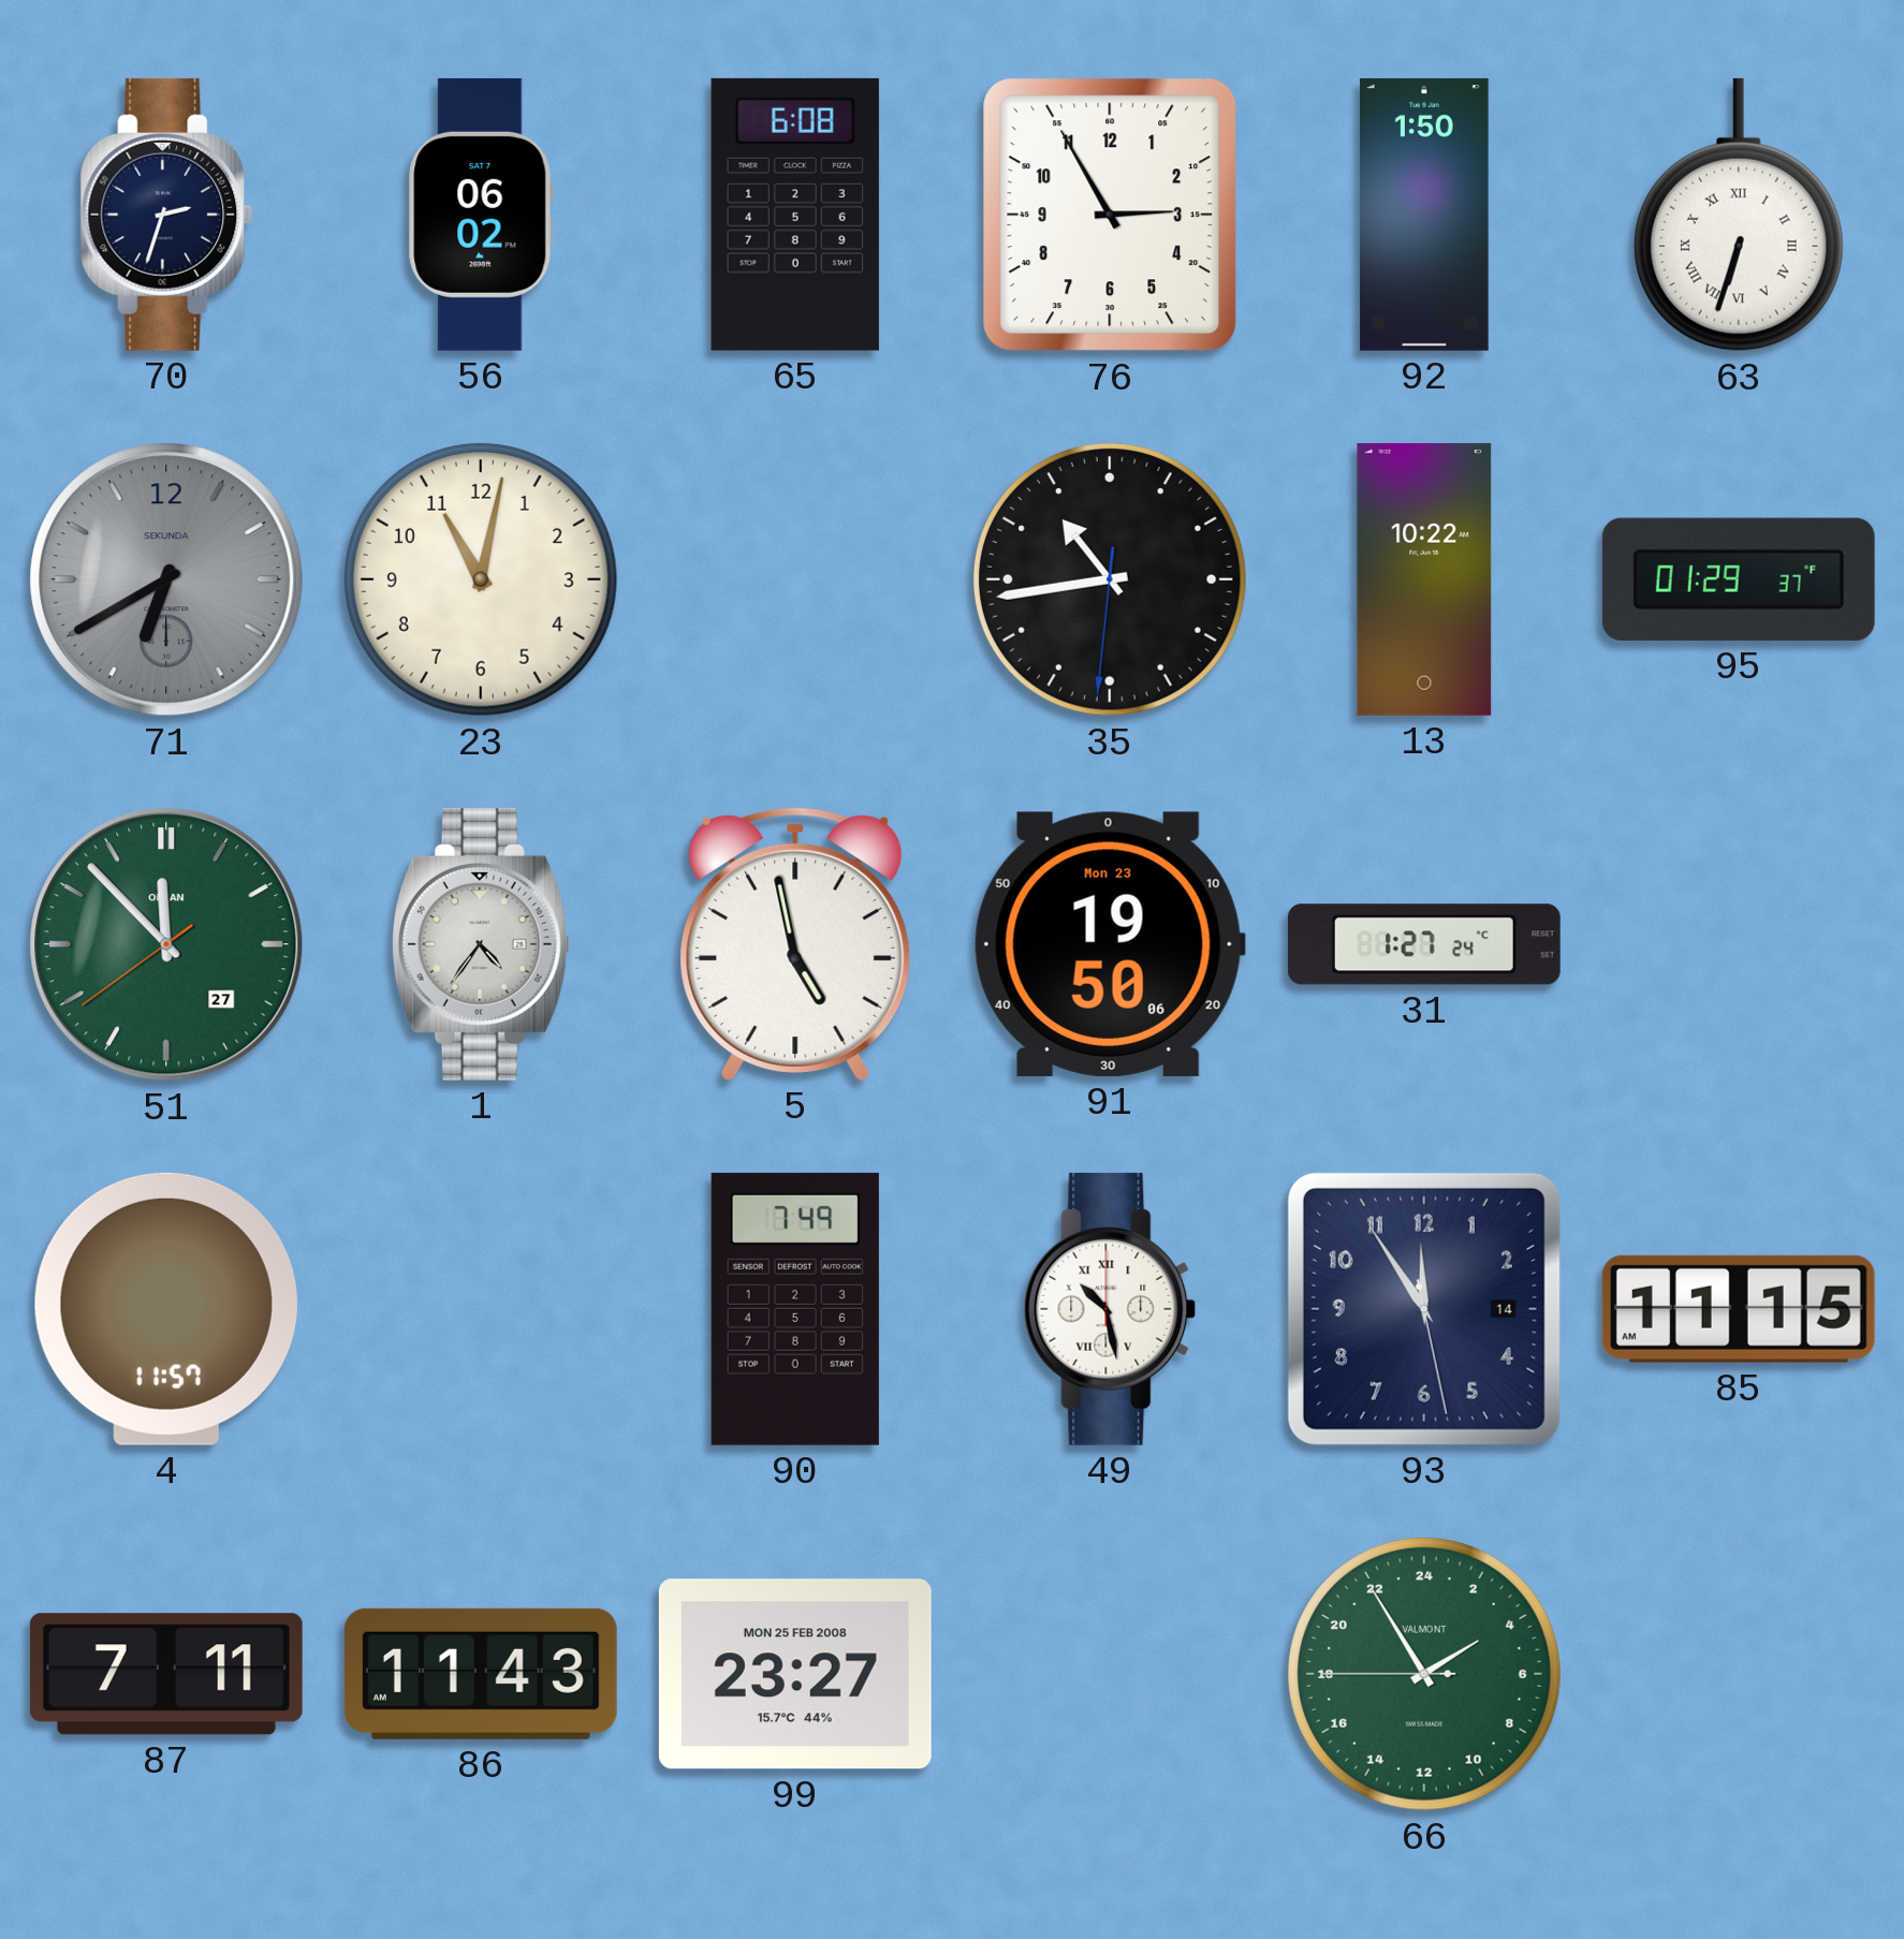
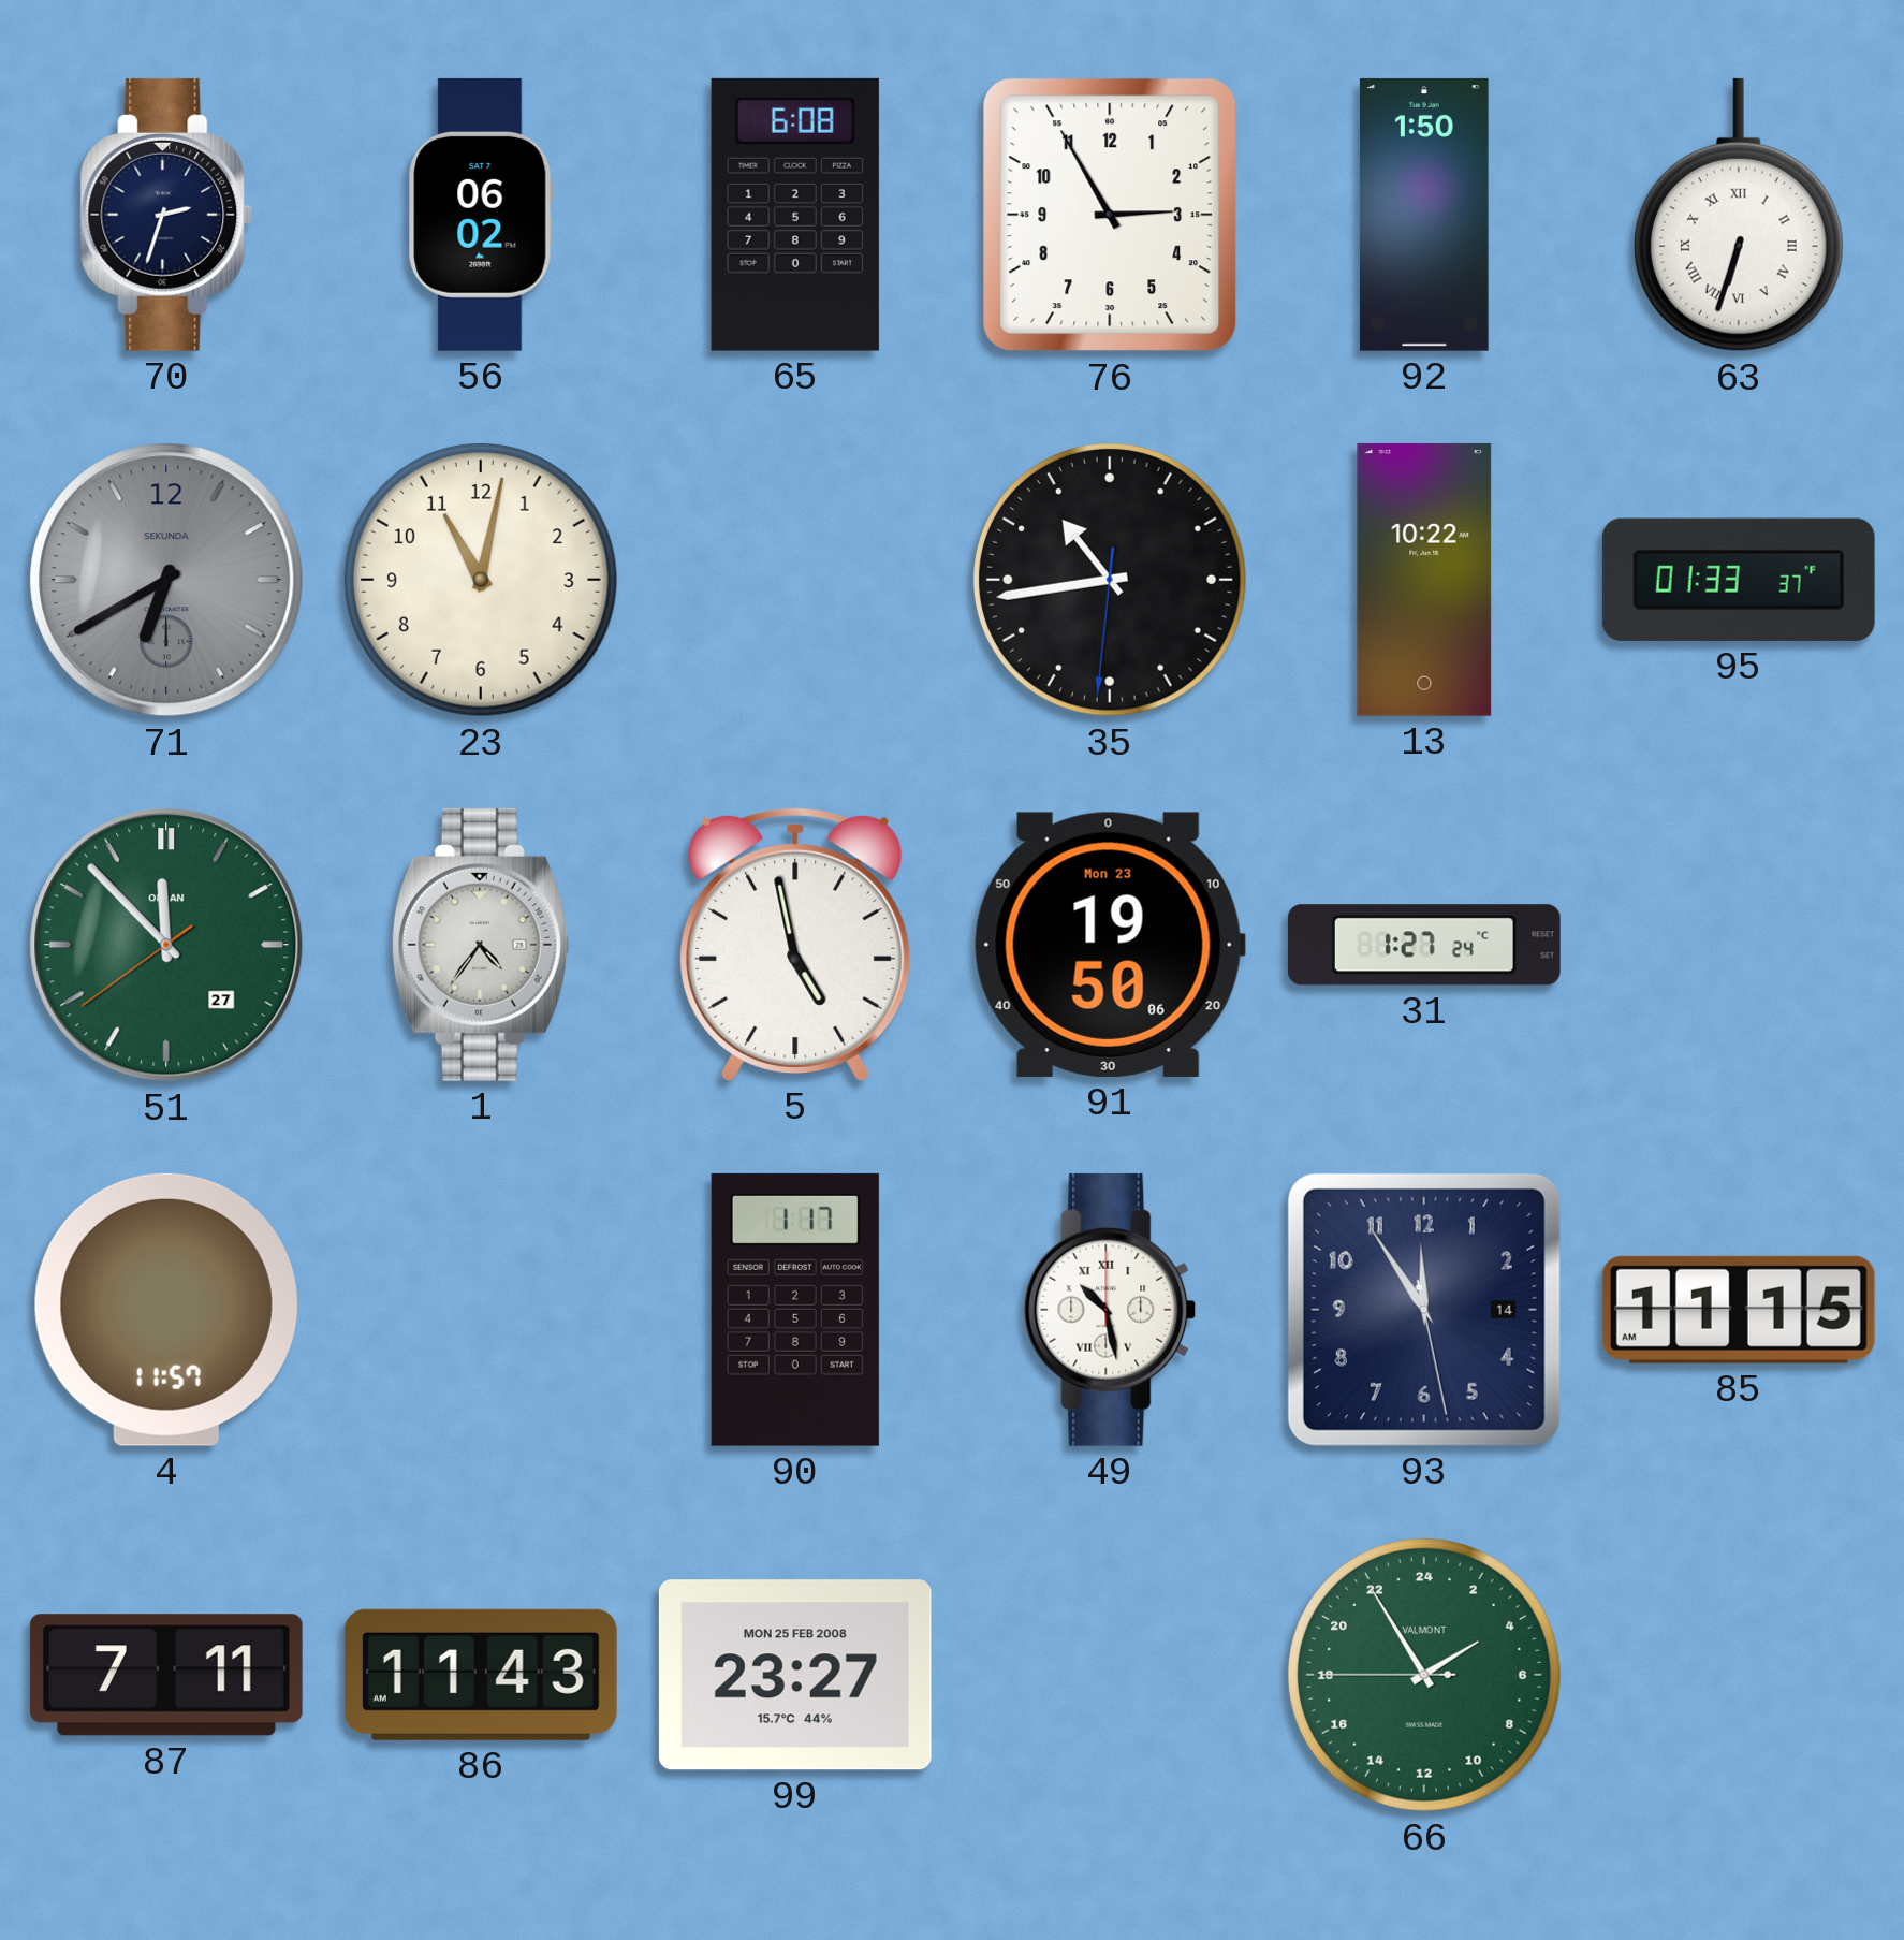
95: 01:29 -> 01:33
90: 7:49 -> 1:17
